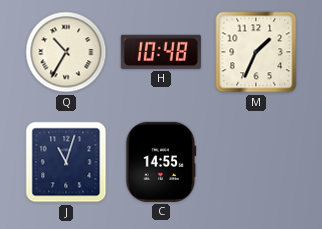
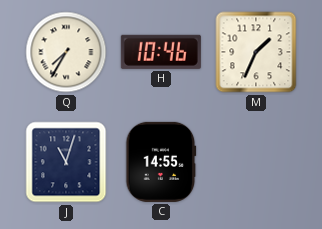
Q: 10:35 -> 7:35
H: 10:48 -> 10:46
